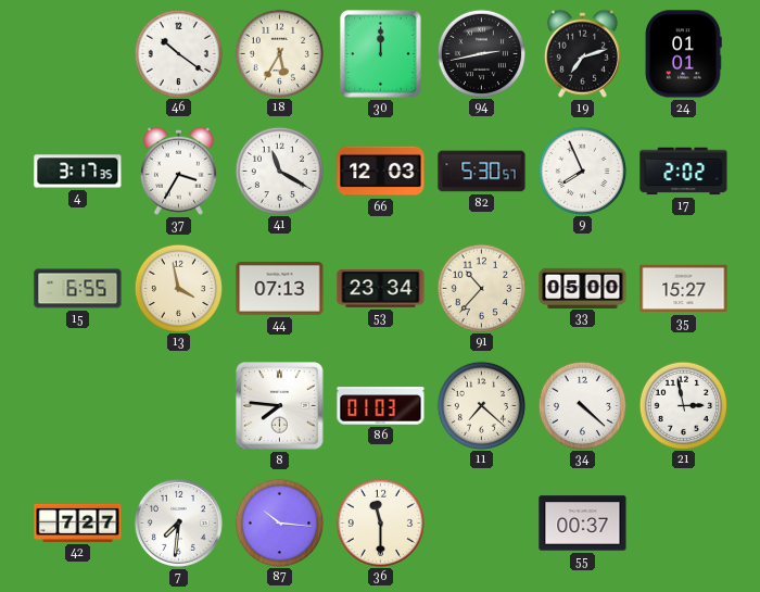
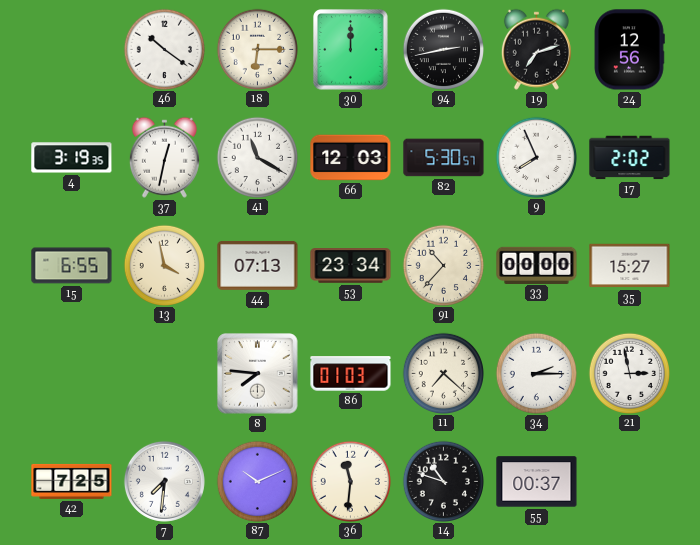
18: 5:35 -> 6:15
24: 01:01 -> 12:56
4: 3:17 -> 3:19
37: 3:35 -> 12:32
33: 05:00 -> 00:00
34: 4:22 -> 2:15
42: 7:27 -> 7:25
87: 10:16 -> 10:11
36: 11:30 -> 11:31
14: none -> 10:48
